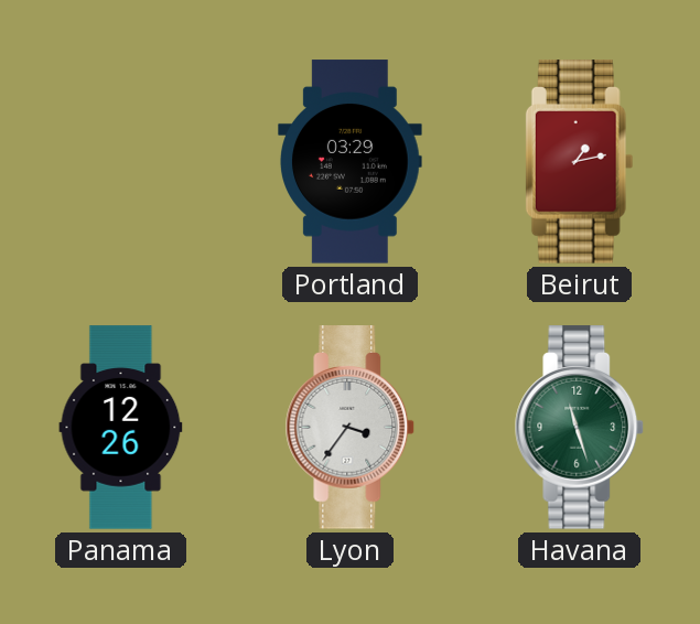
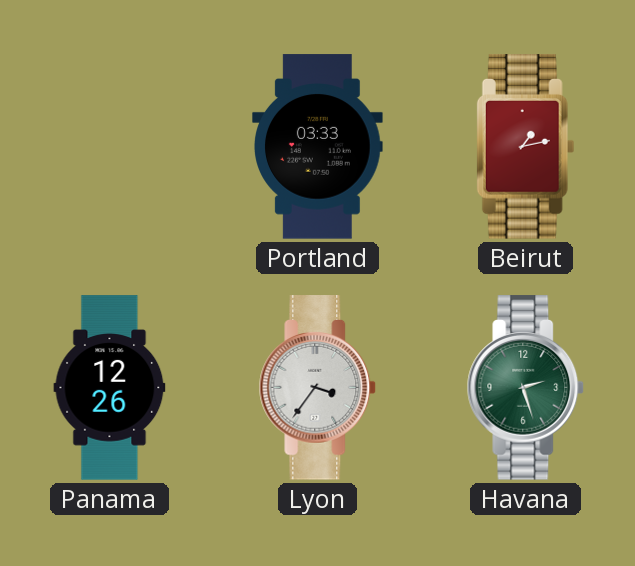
Portland: 03:29 -> 03:33
Havana: 11:27 -> 2:27
